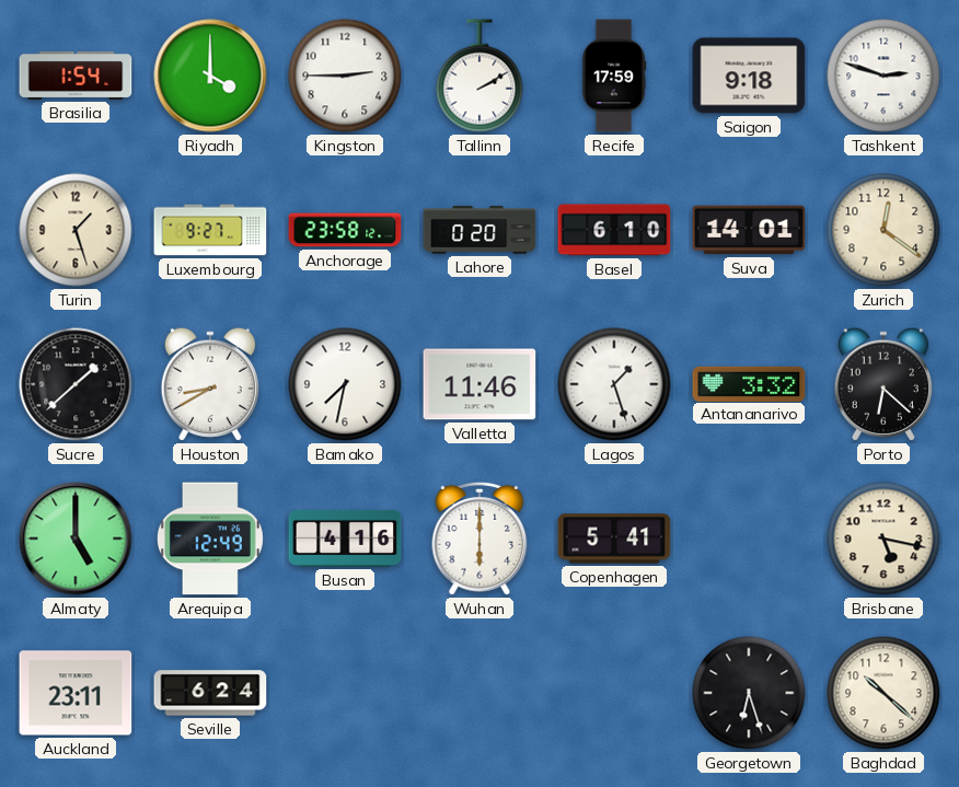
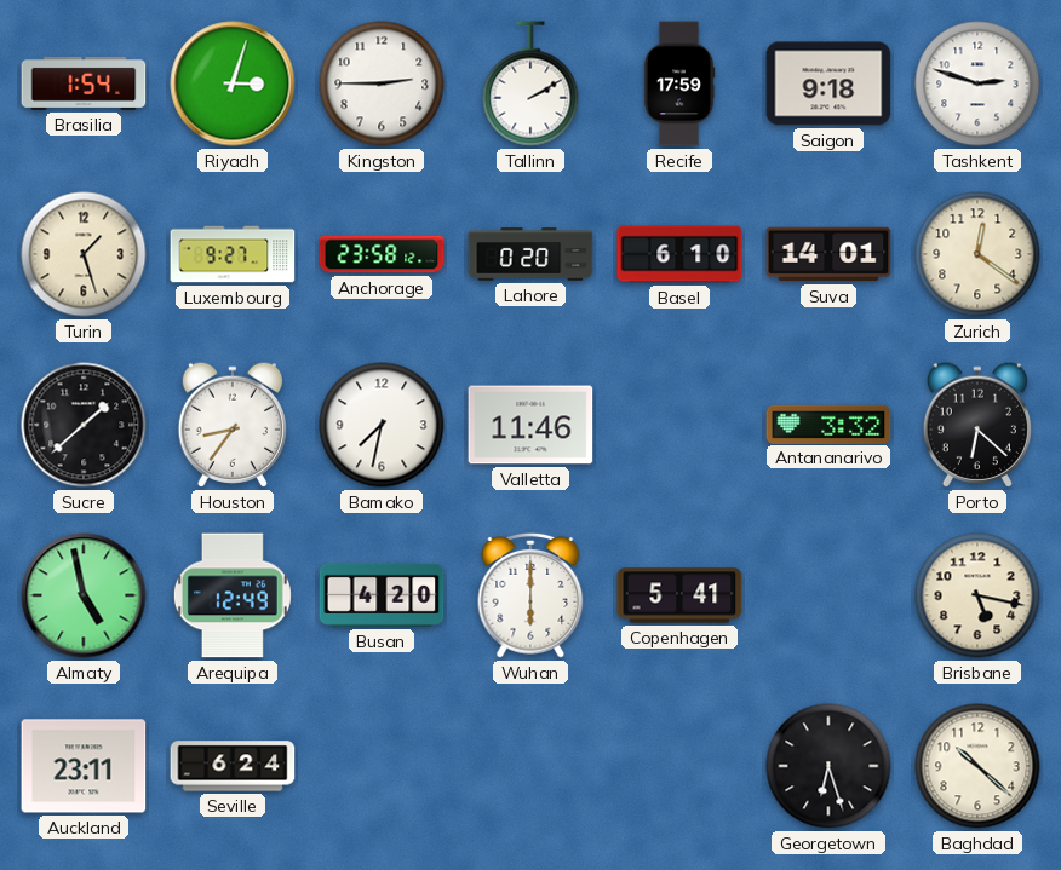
Riyadh: 4:00 -> 3:03
Houston: 8:40 -> 8:36
Lagos: 1:27 -> none
Almaty: 5:00 -> 4:58
Busan: 4:16 -> 4:20
